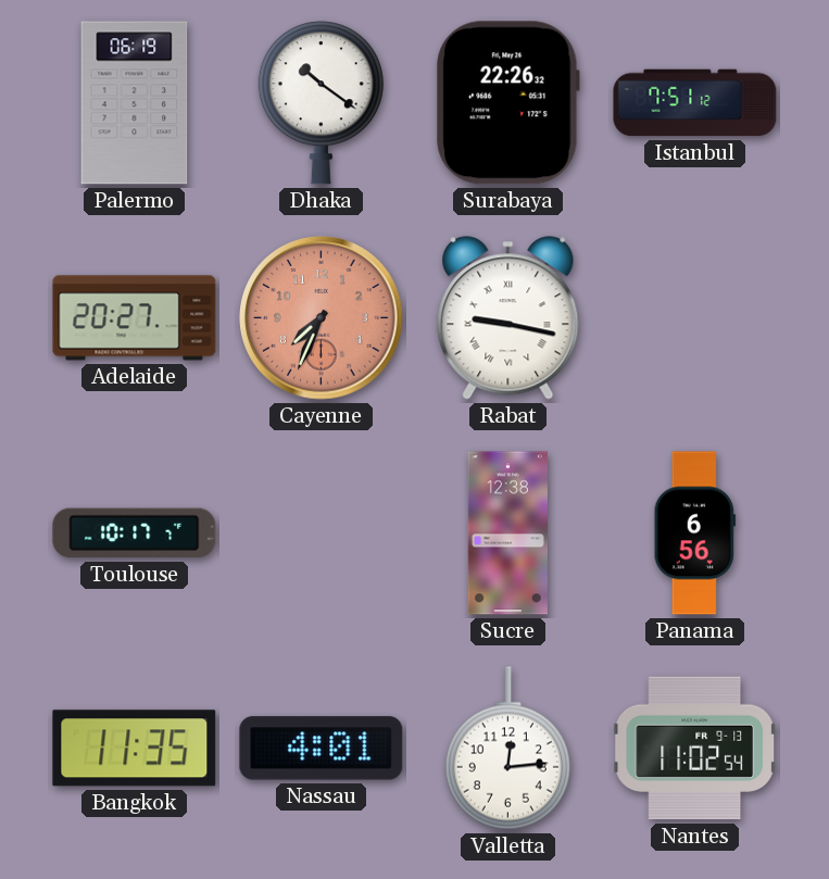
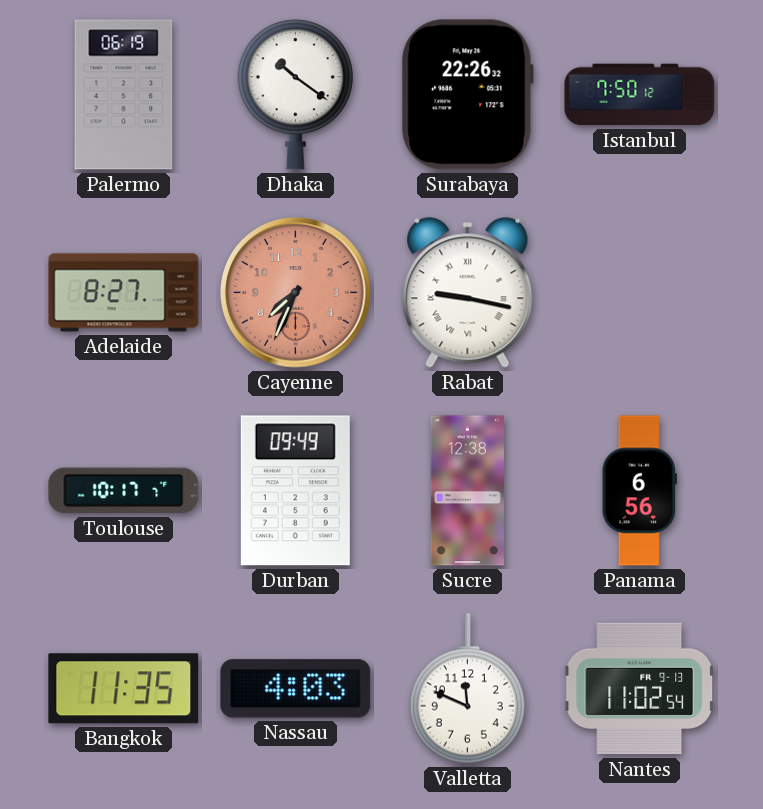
Istanbul: 7:51 -> 7:50
Adelaide: 20:27 -> 8:27
Durban: none -> 09:49
Nassau: 4:01 -> 4:03
Valletta: 12:14 -> 11:49
